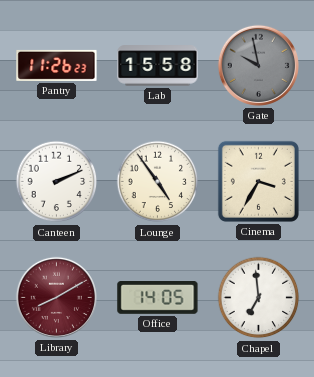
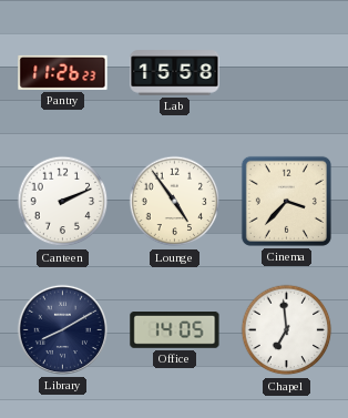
Gate: 9:58 -> none
Cinema: 3:35 -> 3:37
Library dial: burgundy -> navy
